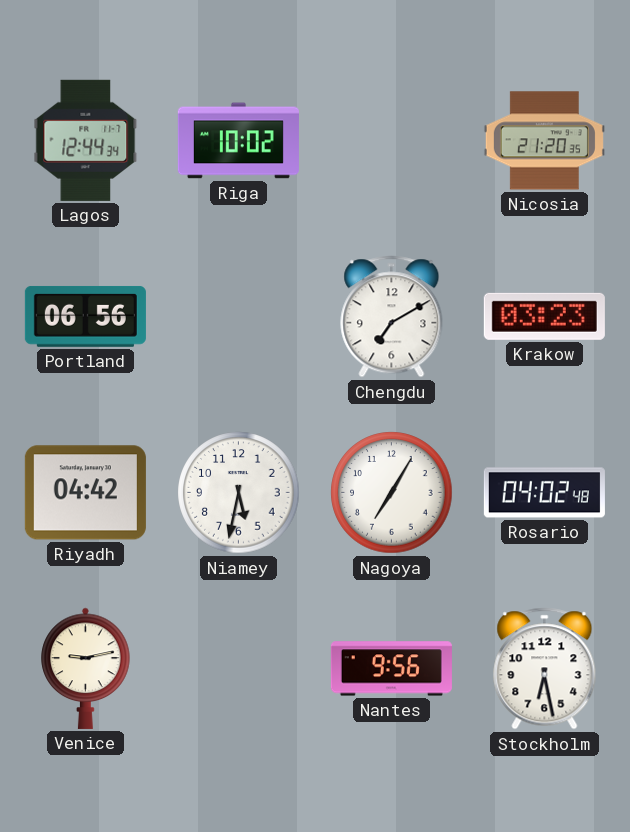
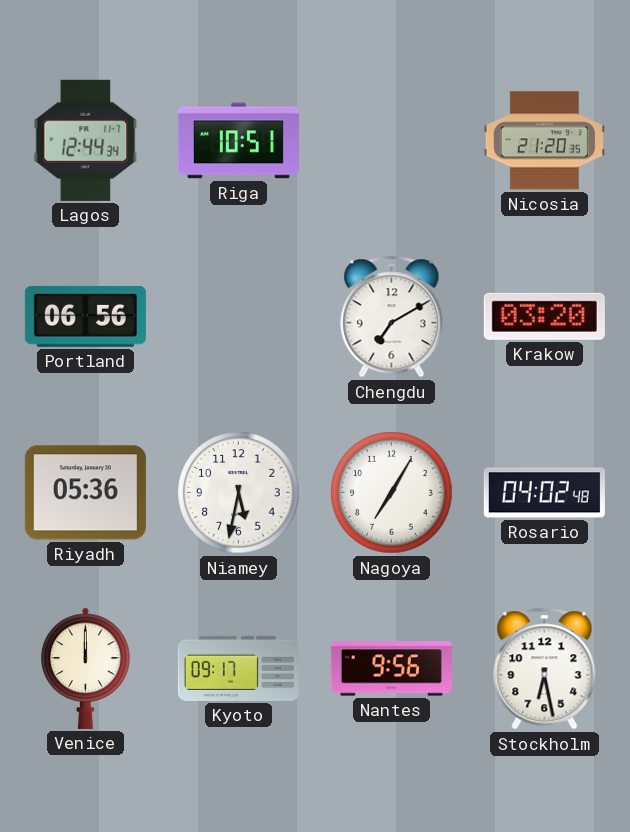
Riga: 10:02 -> 10:51
Krakow: 03:23 -> 03:20
Riyadh: 04:42 -> 05:36
Venice: 9:13 -> 12:00
Kyoto: none -> 09:17
